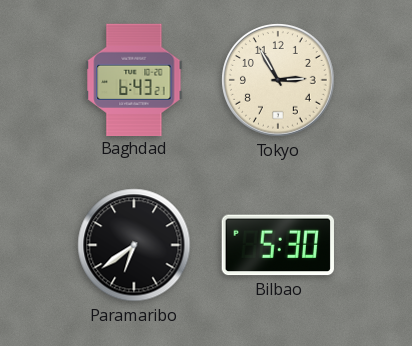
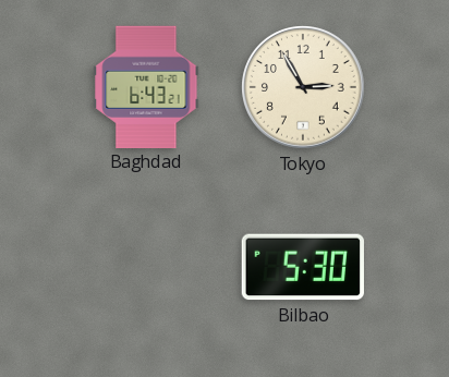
Paramaribo: 6:39 -> none
